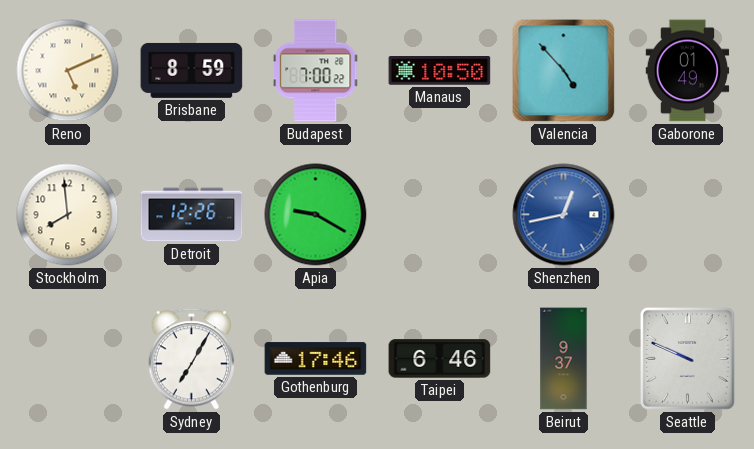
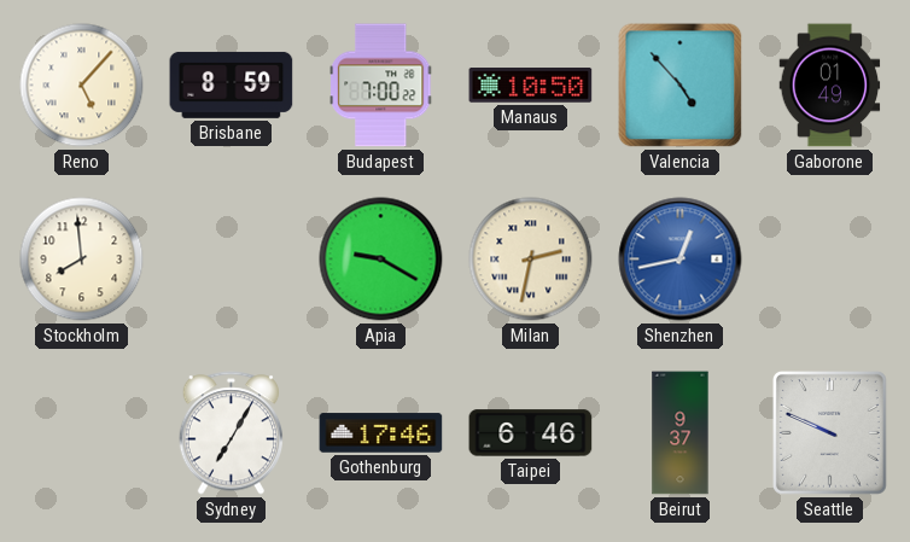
Reno: 5:11 -> 5:07
Detroit: 12:26 -> none
Milan: none -> 2:32
